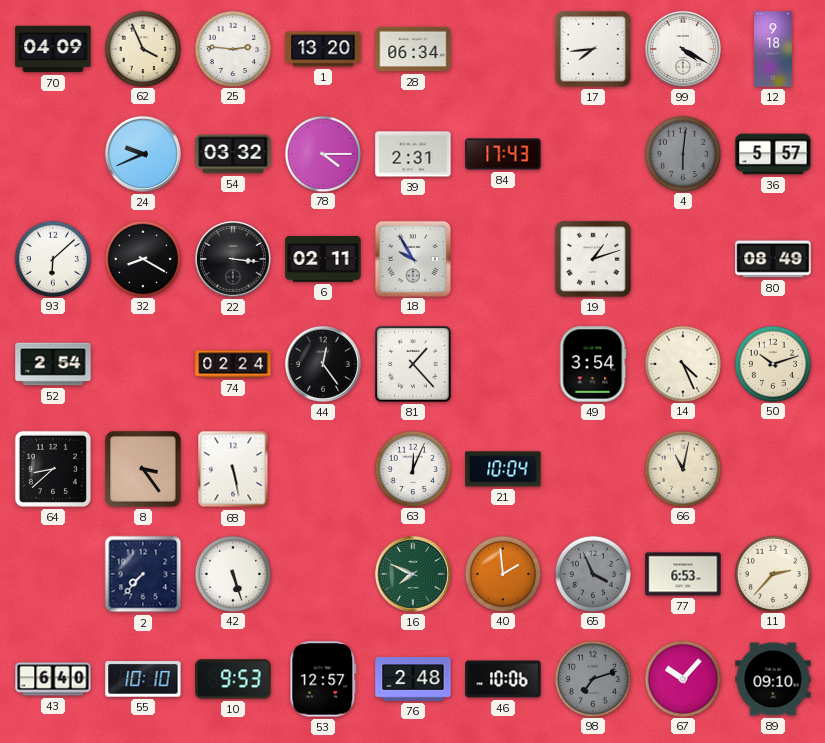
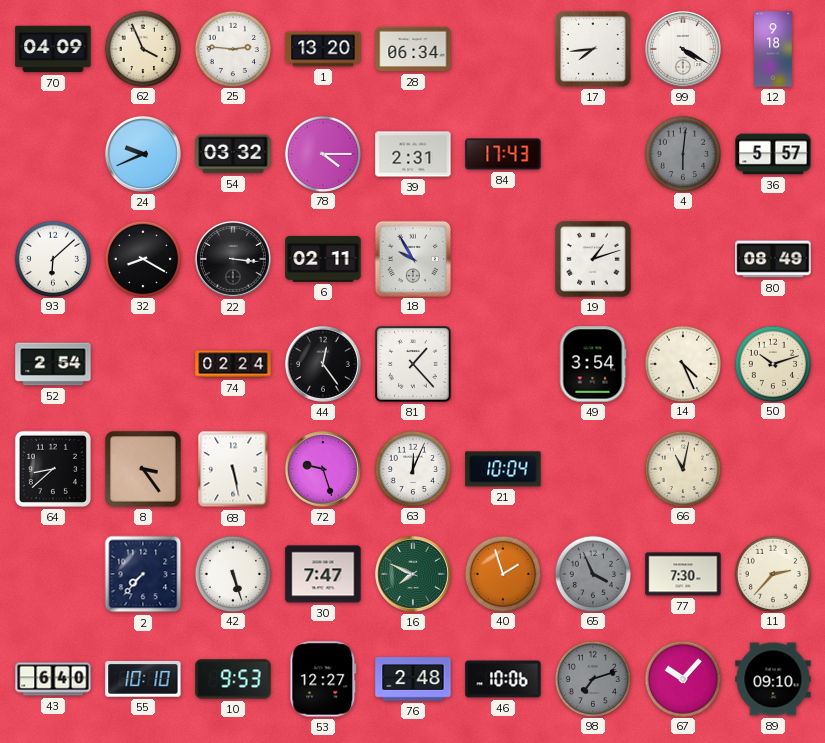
72: none -> 9:27
30: none -> 7:47
40: 1:59 -> 1:57
77: 6:53 -> 7:30
53: 12:57 -> 12:27
